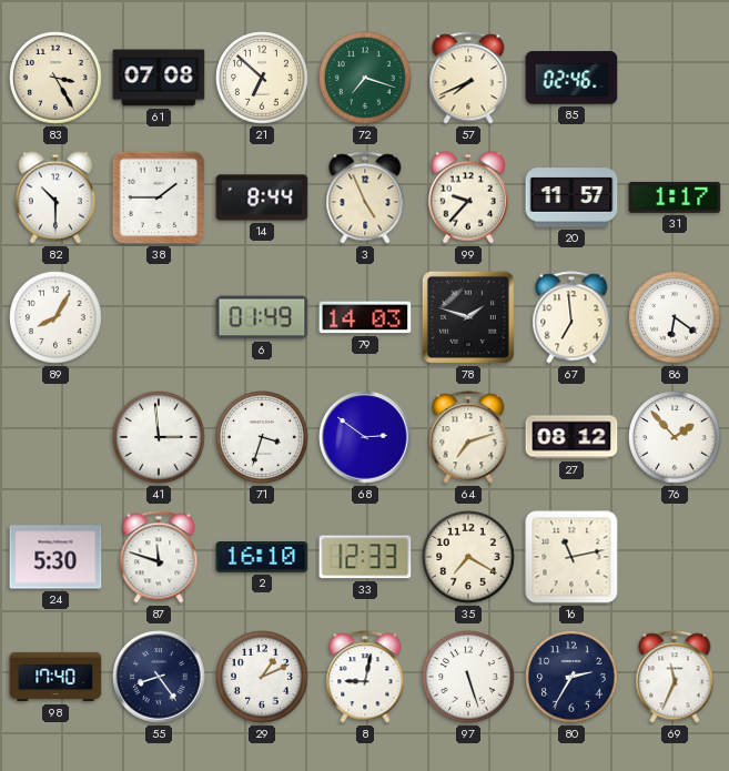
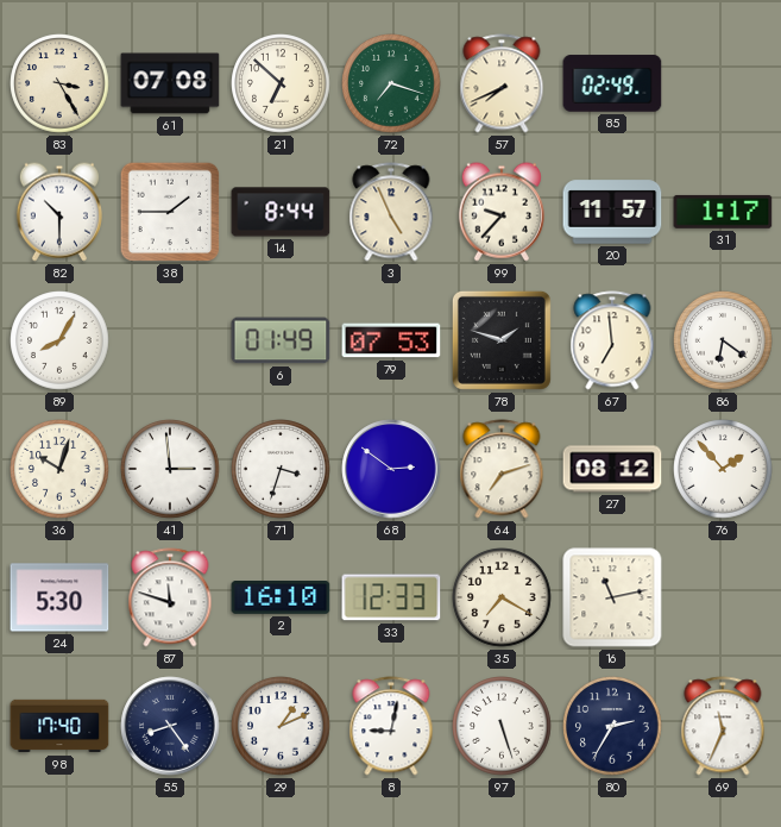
85: 02:46 -> 02:49
79: 14:03 -> 07:53
36: none -> 10:03
